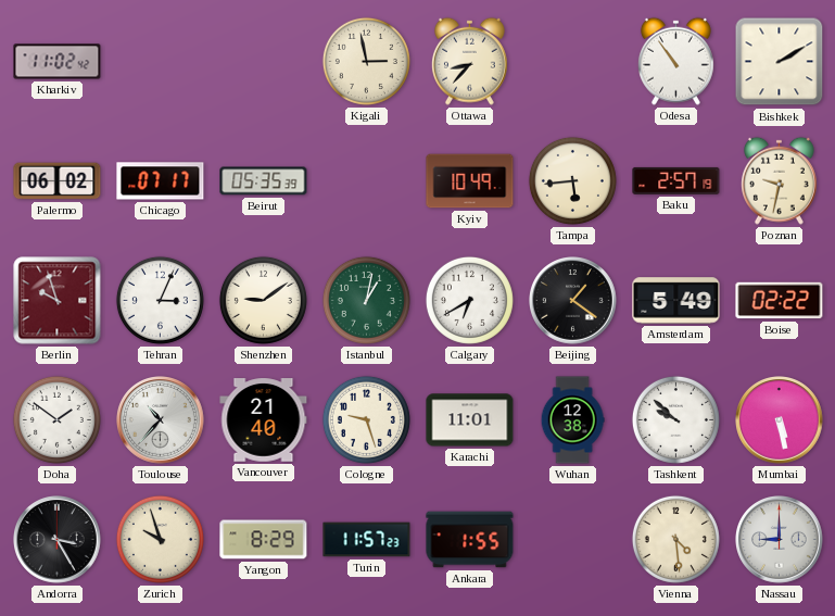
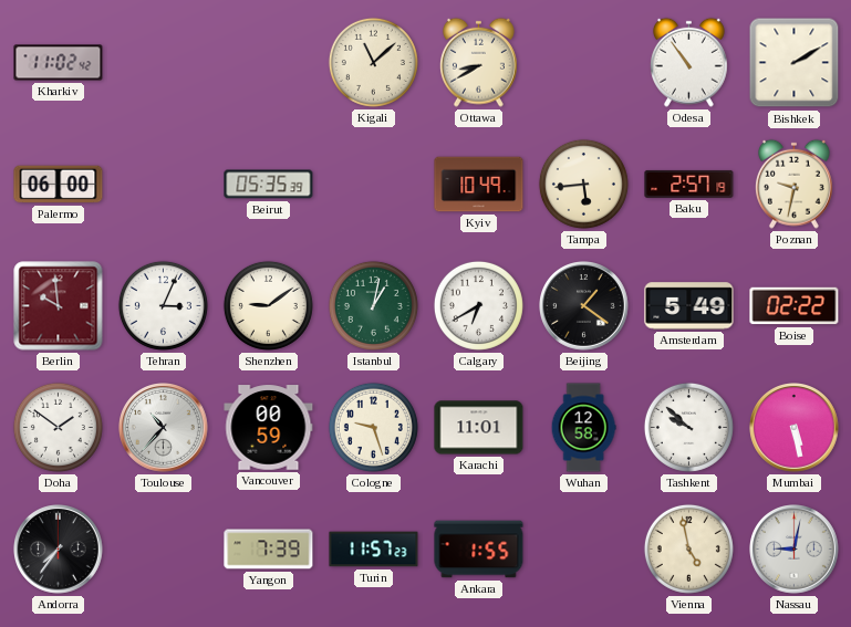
Kigali: 2:58 -> 11:08
Ottawa: 8:37 -> 8:40
Palermo: 06:02 -> 06:00
Chicago: 07:17 -> none
Berlin: 9:57 -> 9:59
Vancouver: 21:40 -> 00:59
Wuhan: 12:38 -> 12:58
Andorra: 3:25 -> 7:36
Zurich: 9:57 -> none
Yangon: 8:29 -> 7:39
Vienna: 4:29 -> 4:58
Nassau: 9:00 -> 9:02
